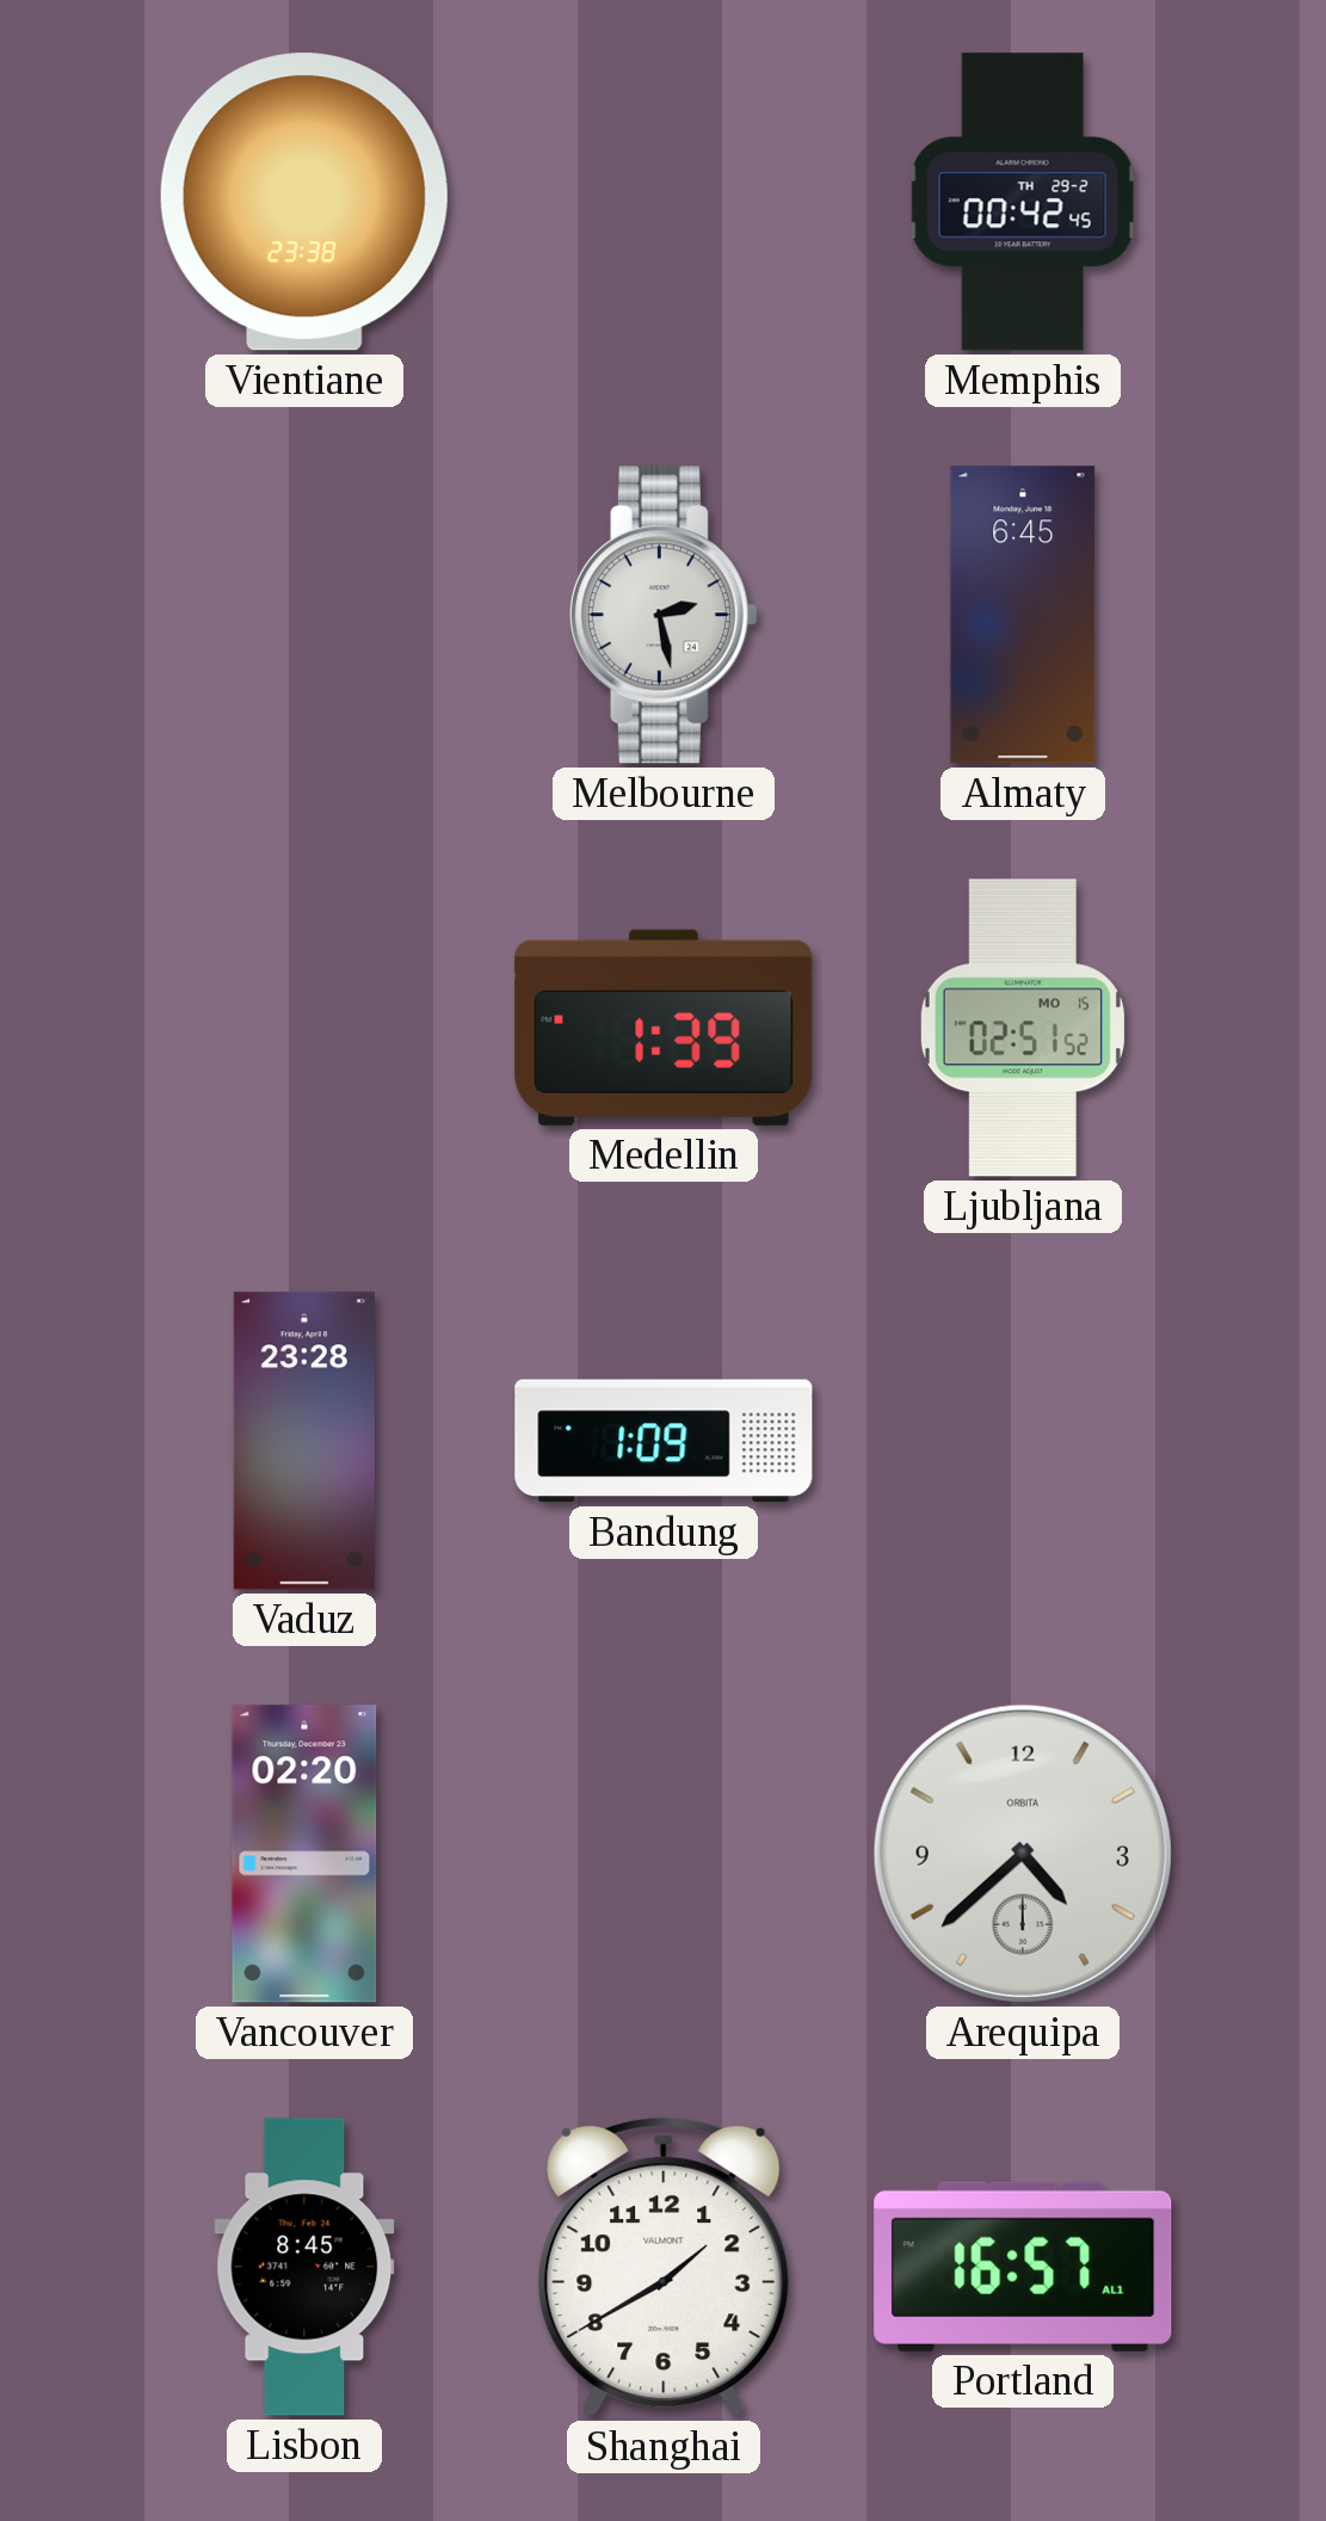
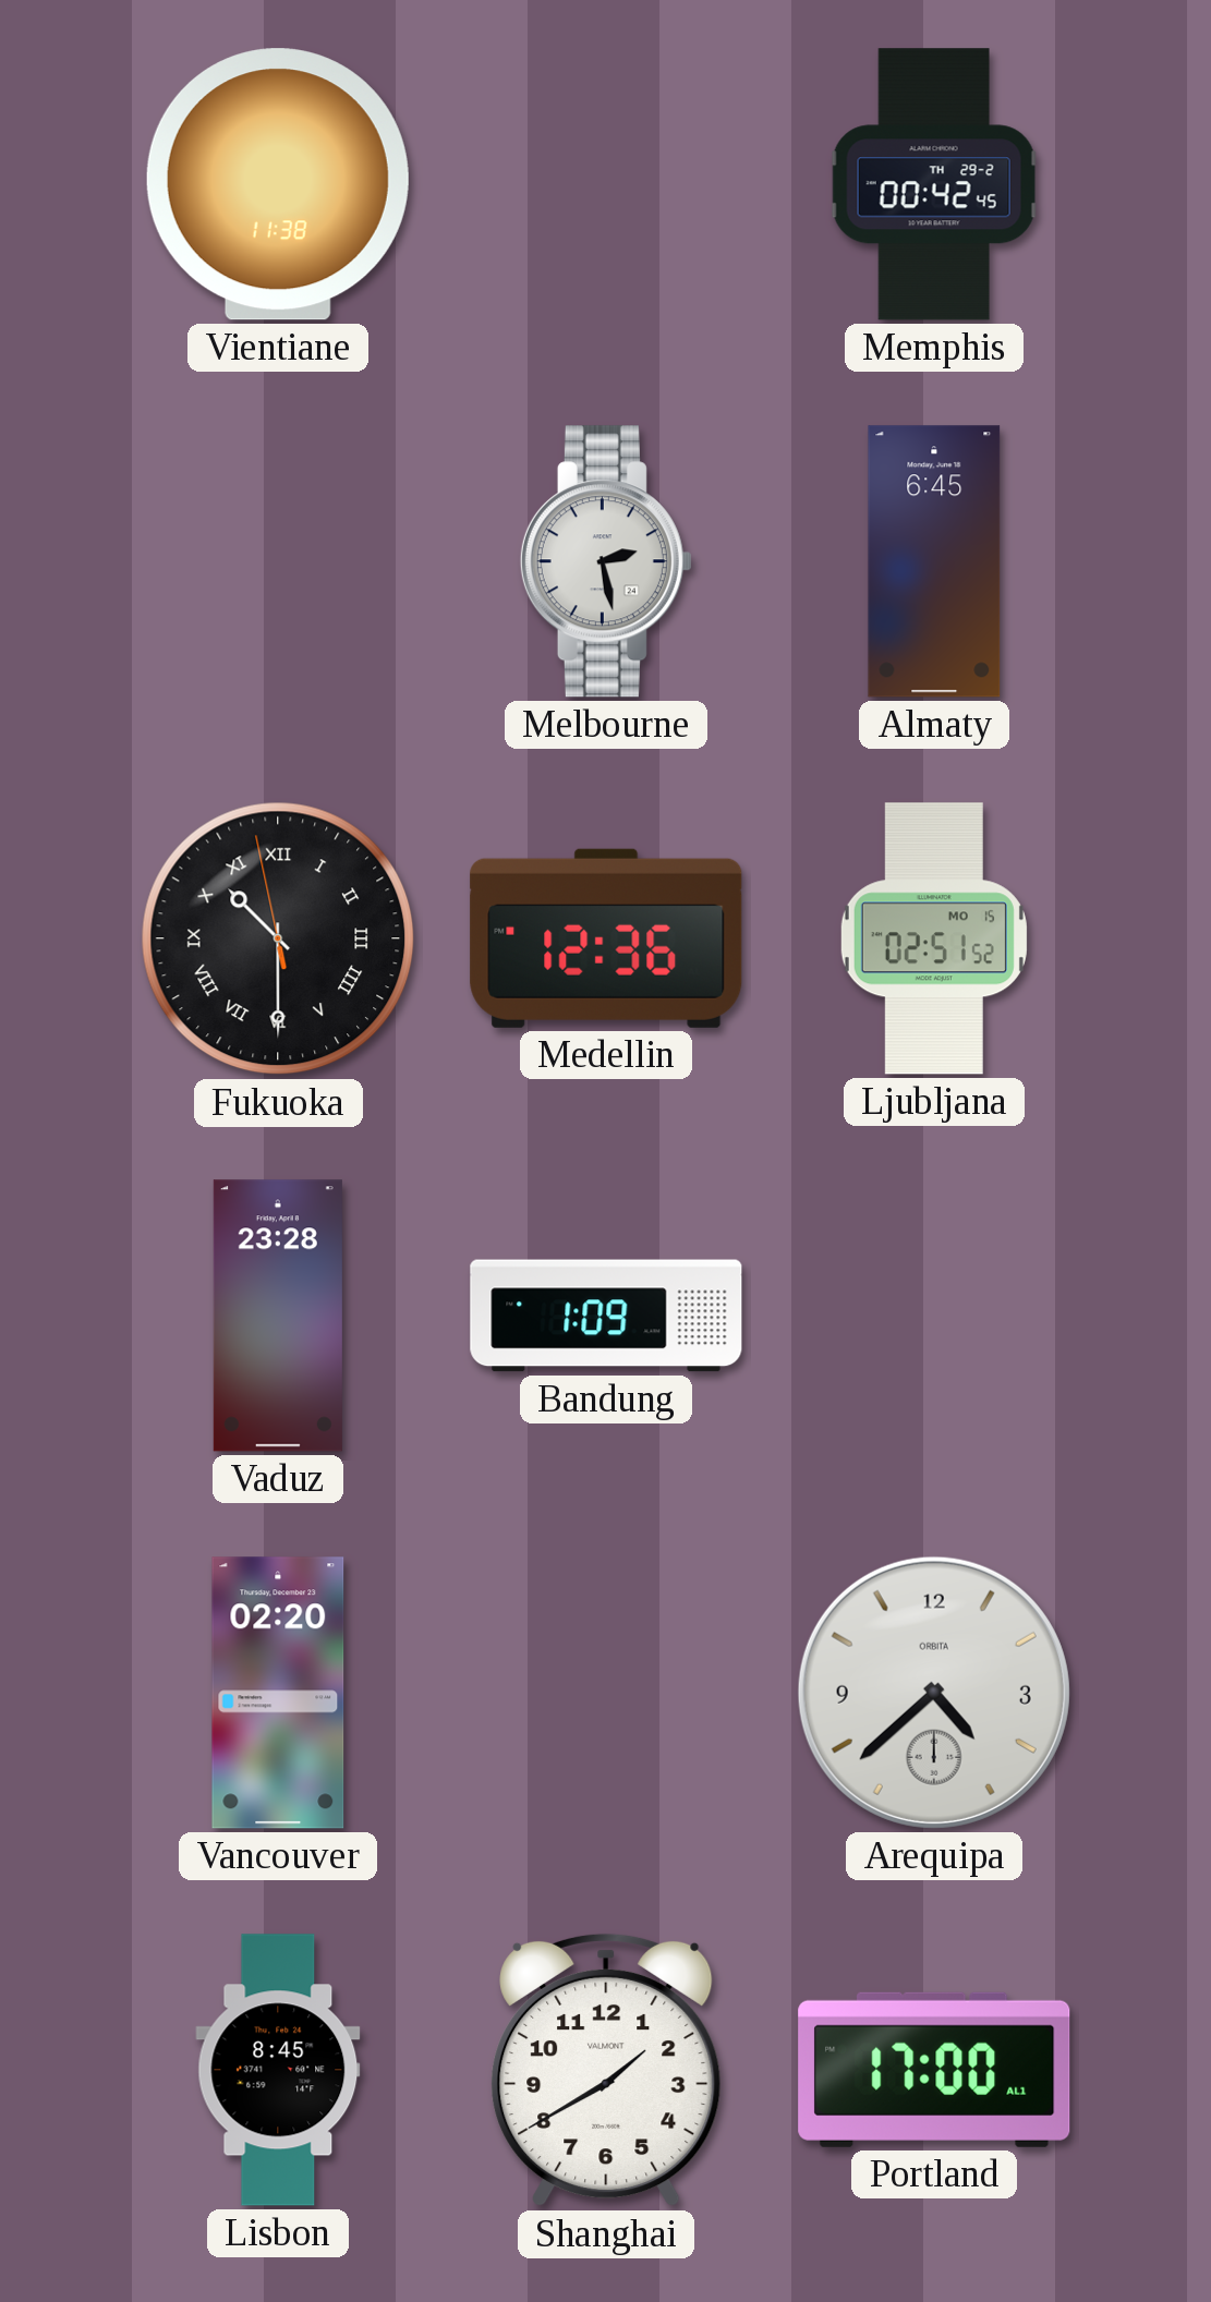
Vientiane: 23:38 -> 11:38
Fukuoka: none -> 10:29
Medellin: 1:39 -> 12:36
Portland: 16:57 -> 17:00
